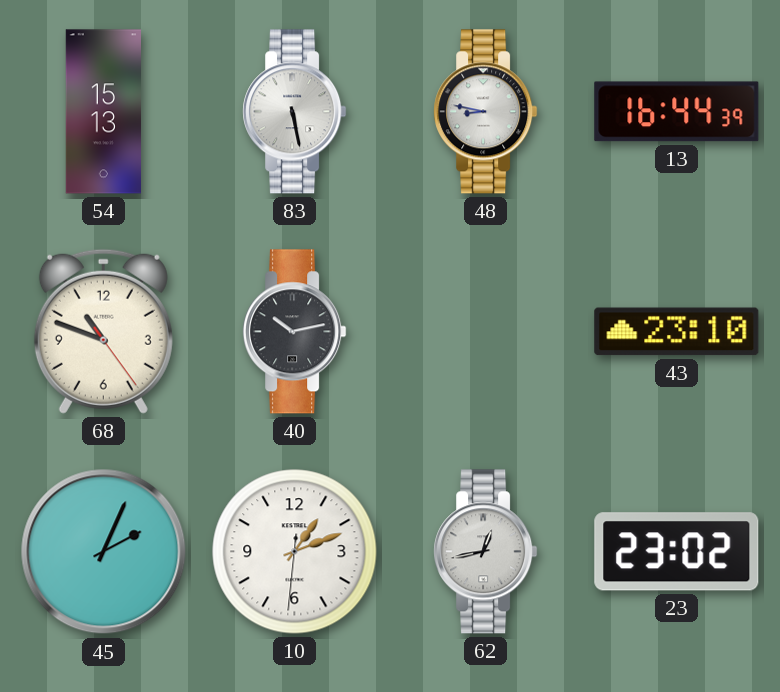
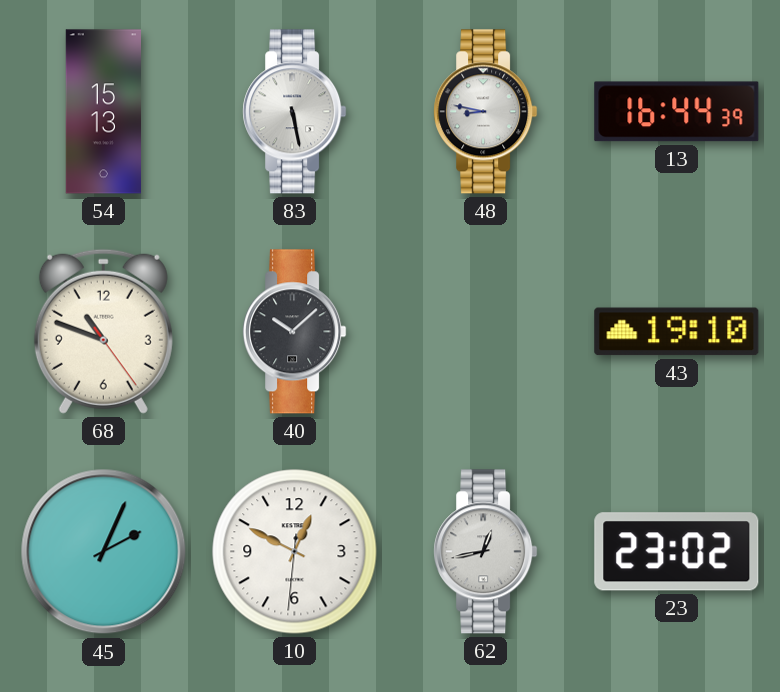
40: 10:13 -> 10:08
43: 23:10 -> 19:10
10: 1:11 -> 12:49
